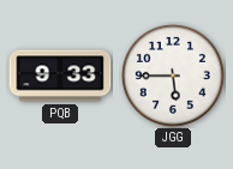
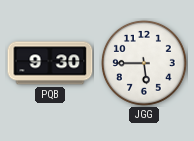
PQB: 9:33 -> 9:30
